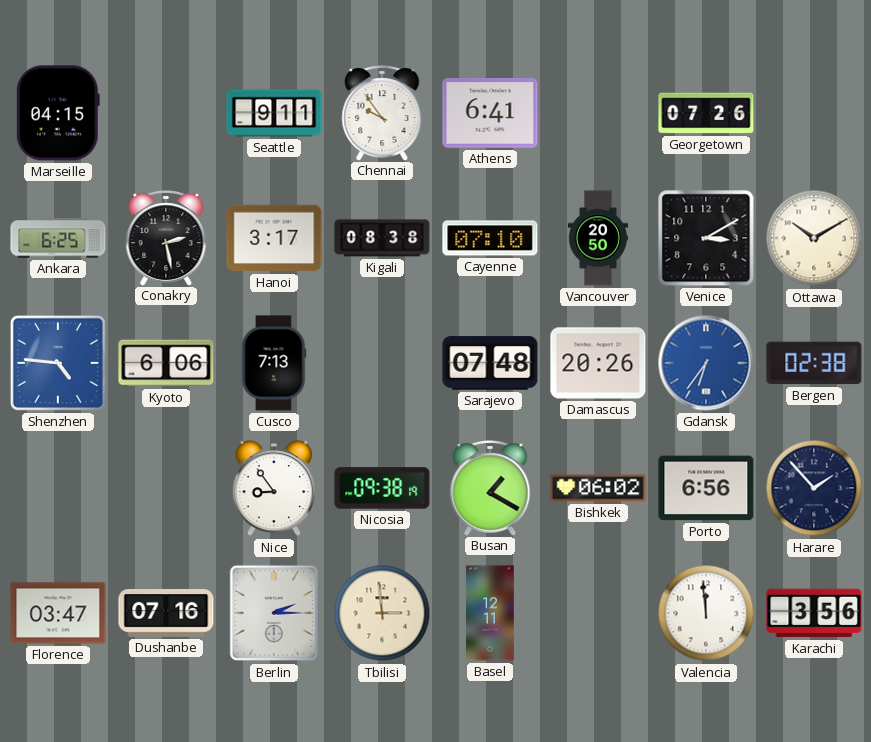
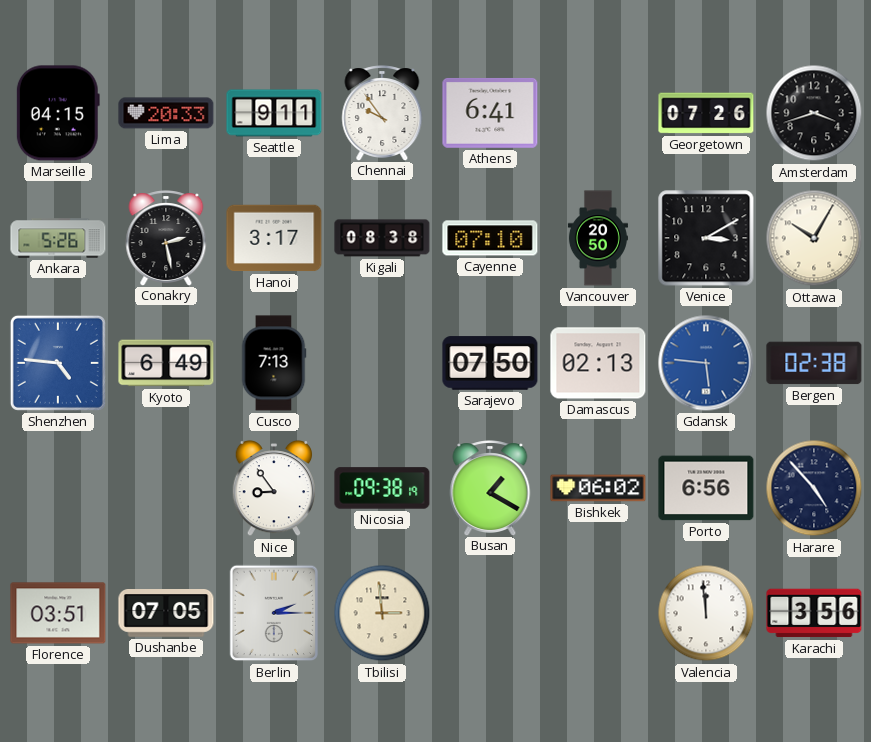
Lima: none -> 20:33
Amsterdam: none -> 3:42
Ankara: 6:25 -> 5:26
Ottawa: 10:10 -> 10:05
Kyoto: 6:06 -> 6:49
Sarajevo: 07:48 -> 07:50
Damascus: 20:26 -> 02:13
Gdansk: 6:36 -> 5:46
Harare: 1:53 -> 4:53
Florence: 03:47 -> 03:51
Dushanbe: 07:16 -> 07:05
Basel: 12:11 -> none
